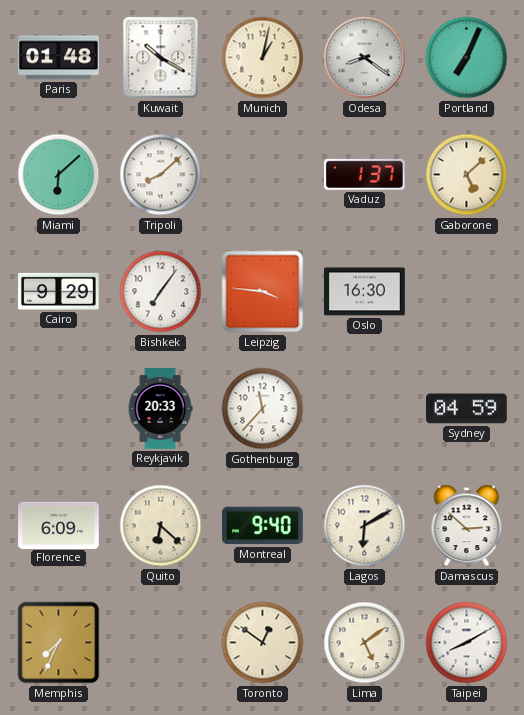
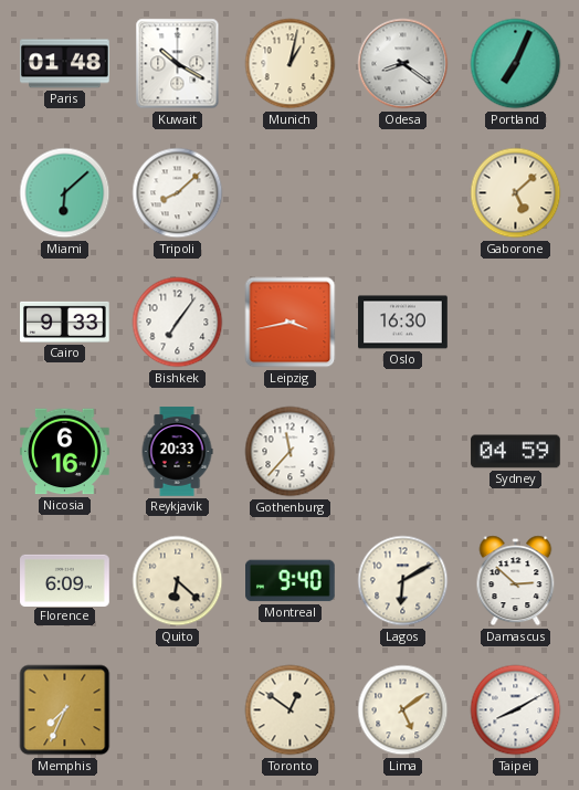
Vaduz: 1:37 -> none
Cairo: 9:29 -> 9:33
Leipzig: 3:46 -> 3:43
Nicosia: none -> 6:16
